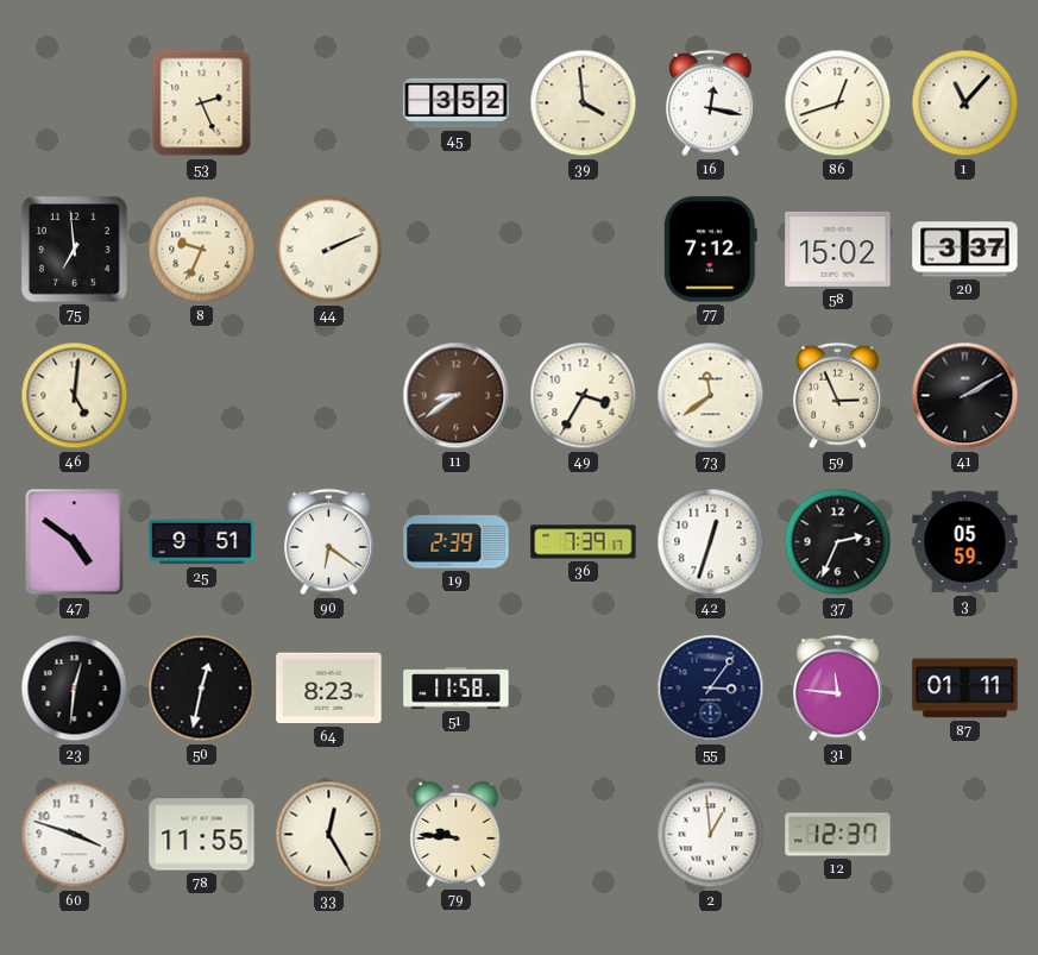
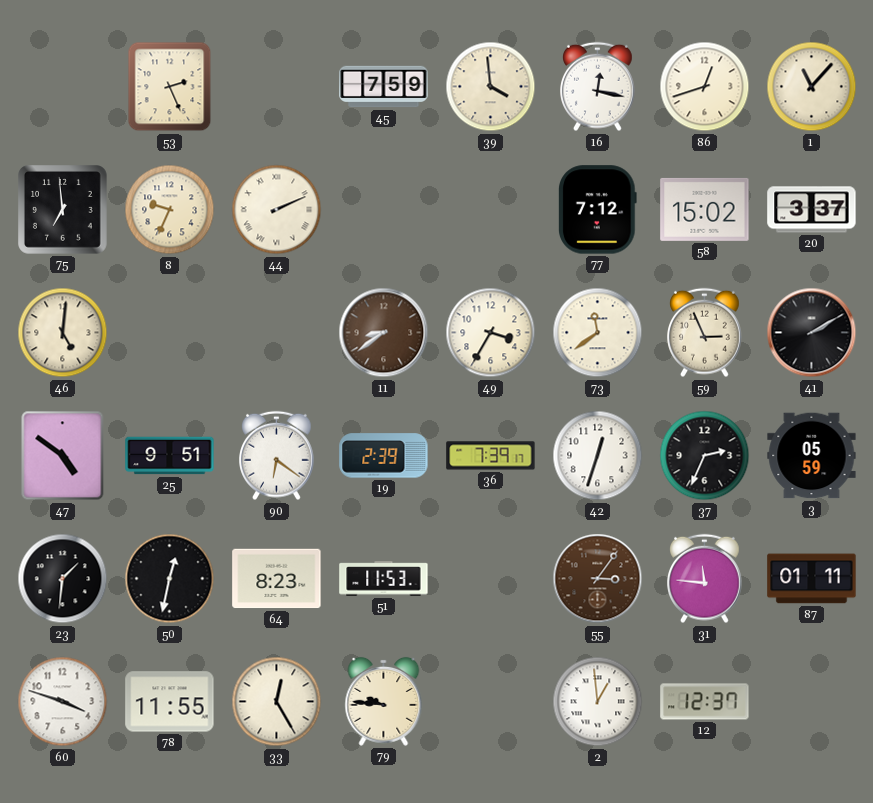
45: 3:52 -> 7:59
23: 12:31 -> 1:31
51: 11:58 -> 11:53
55 dial: navy -> brown
